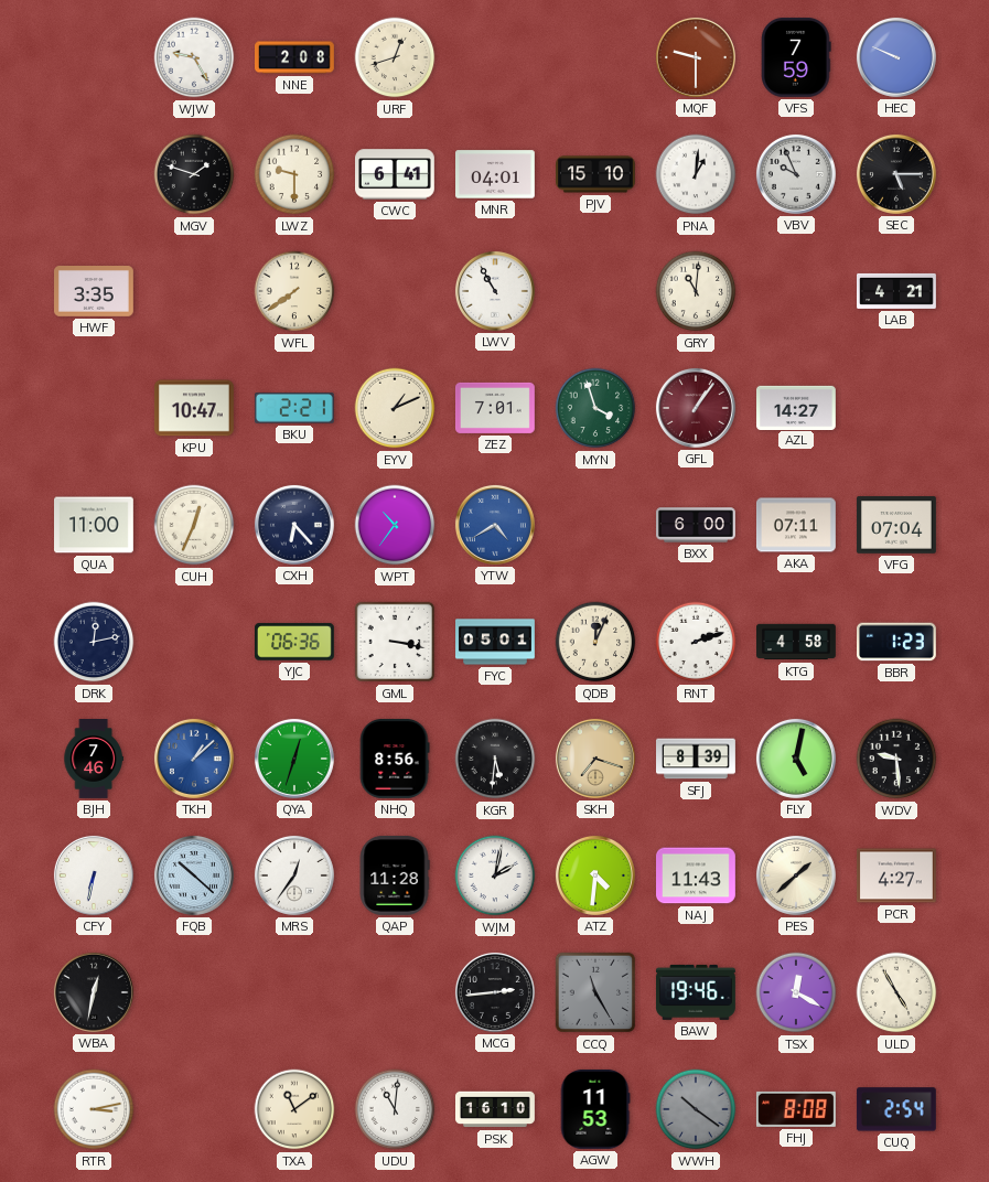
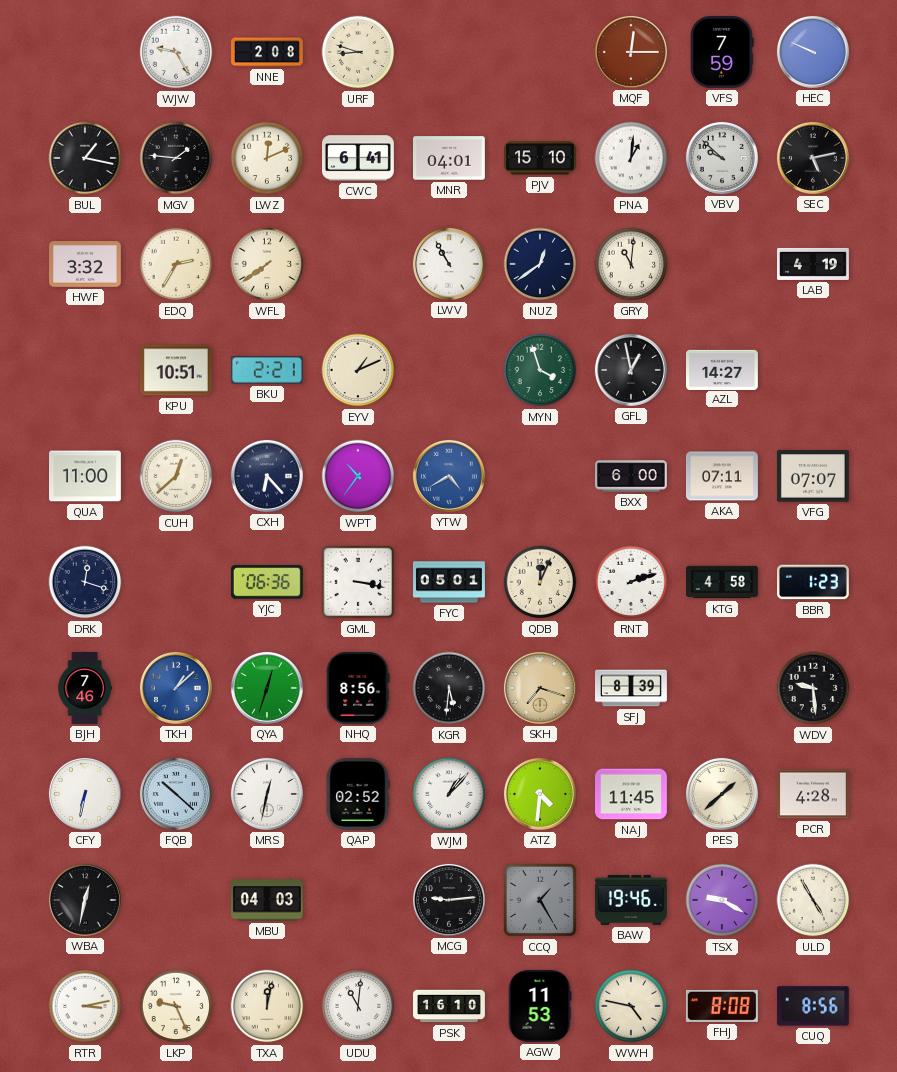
URF: 12:42 -> 8:48
MQF: 9:30 -> 12:15
BUL: none -> 1:17
MGV: 1:48 -> 1:46
LWZ: 9:30 -> 12:11
VBV: 9:56 -> 9:52
SEC: 5:15 -> 5:13
HWF: 3:35 -> 3:32
EDQ: none -> 2:35
NUZ: none -> 12:39
LAB: 4:21 -> 4:19
KPU: 10:47 -> 10:51
ZEZ: 7:01 -> none
GFL: 1:06 -> 12:58
GFL dial: burgundy -> black
CUH: 12:34 -> 12:38
VFG: 07:04 -> 07:07
DRK: 12:13 -> 12:18
FLY: 5:02 -> none
MRS: 12:36 -> 12:32
QAP: 11:28 -> 02:52
WJM: 2:02 -> 1:07
NAJ: 11:43 -> 11:45
PCR: 4:27 -> 4:28
MBU: none -> 04:03
MCG: 2:44 -> 9:14
CCQ: 11:25 -> 1:25
TSX: 12:20 -> 9:20
LKP: none -> 9:26
TXA: 11:09 -> 12:02
WWH: 10:21 -> 4:47
WWH dial: grey -> cream
CUQ: 2:54 -> 8:56
